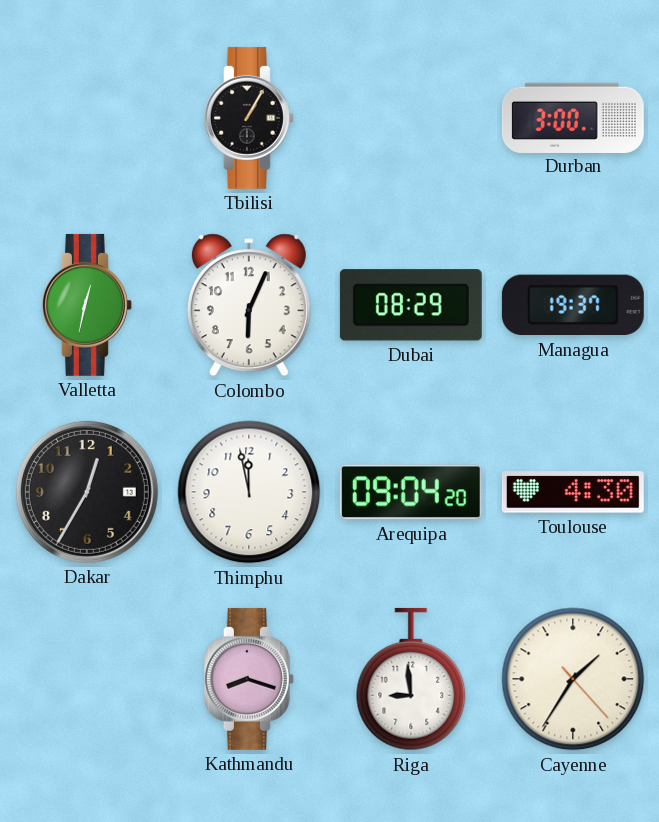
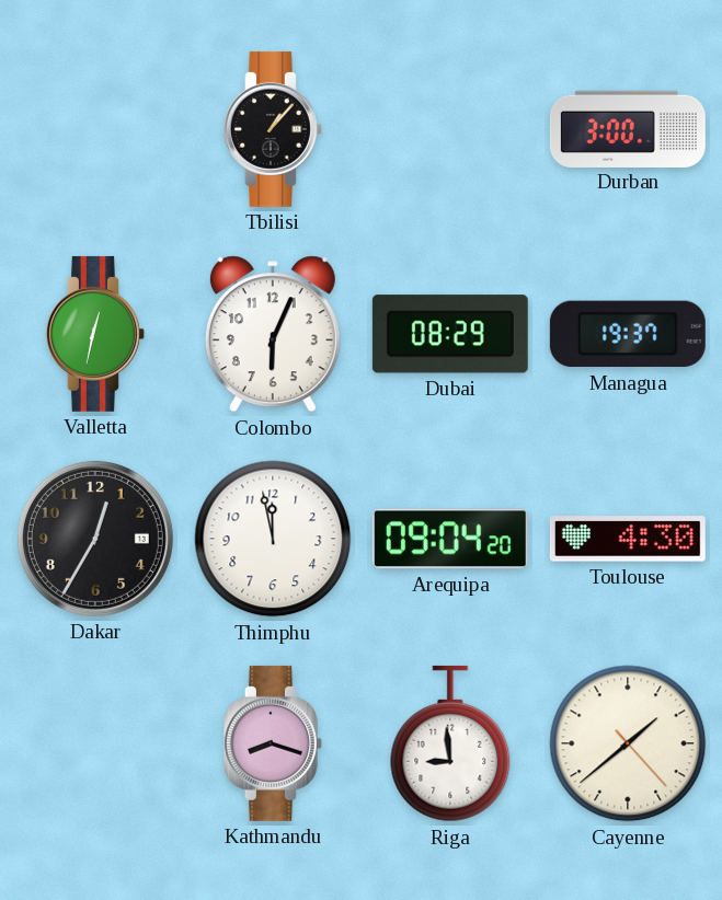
Tbilisi: 1:05 -> 1:07
Cayenne: 1:35 -> 1:38
